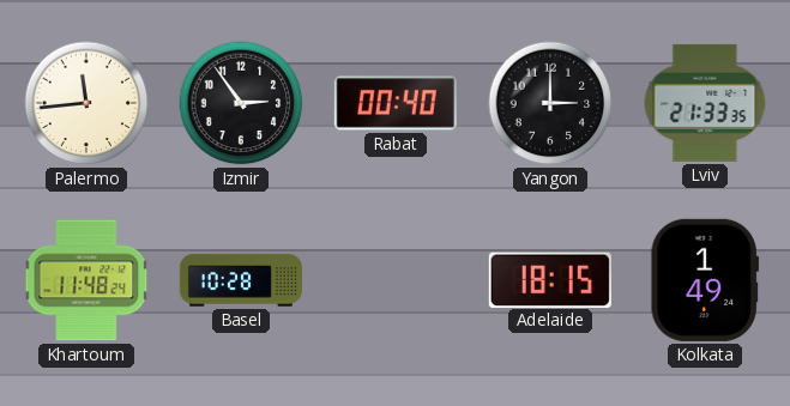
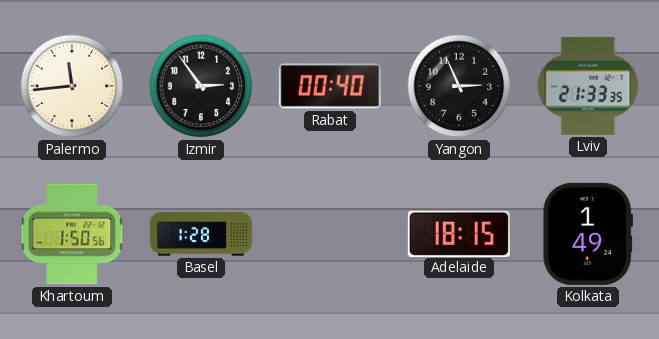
Yangon: 3:00 -> 2:56
Khartoum: 11:48 -> 1:50
Basel: 10:28 -> 1:28
